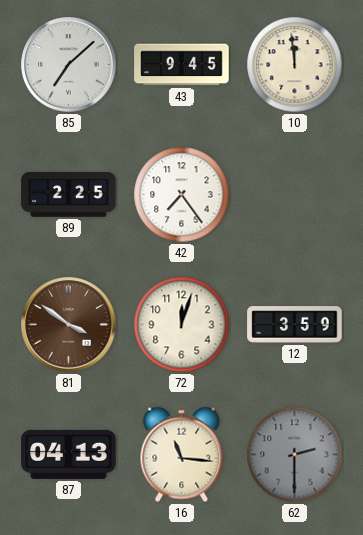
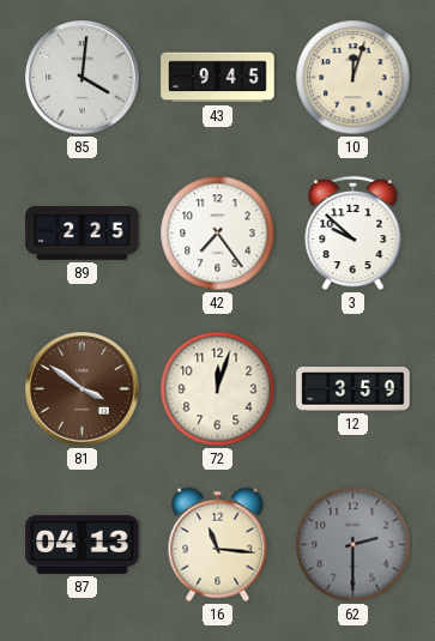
85: 7:08 -> 4:01
10: 11:59 -> 12:03
3: none -> 9:52
